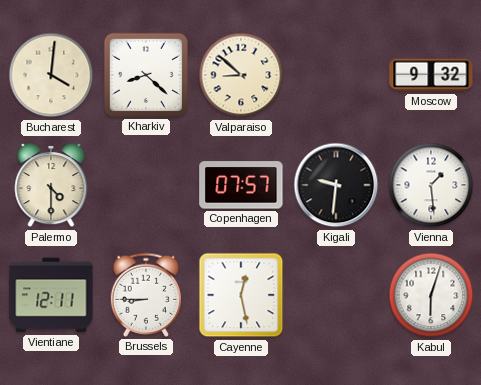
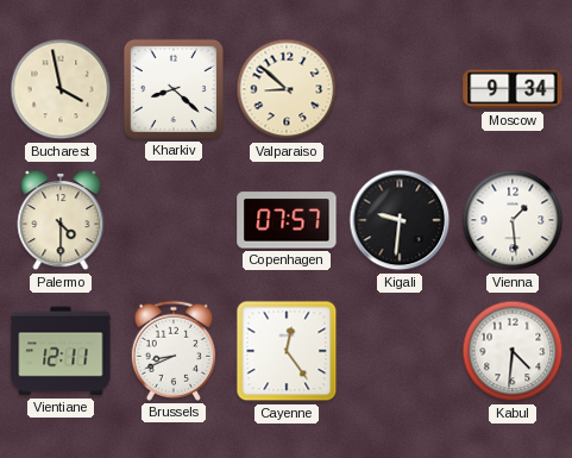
Bucharest: 4:01 -> 3:58
Moscow: 9:32 -> 9:34
Brussels: 8:45 -> 8:41
Cayenne: 12:28 -> 12:24
Kabul: 6:03 -> 4:31
